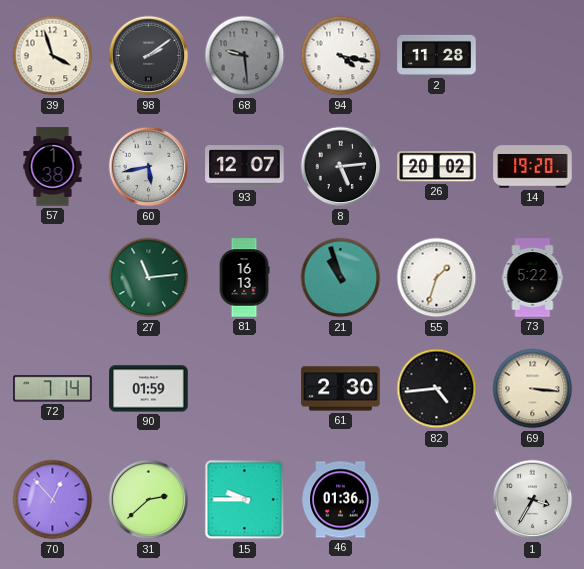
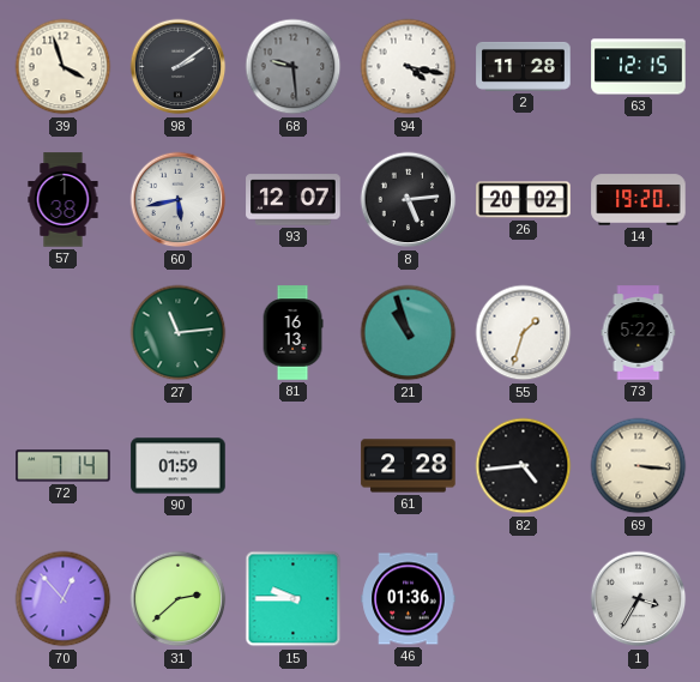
63: none -> 12:15
61: 2:30 -> 2:28
